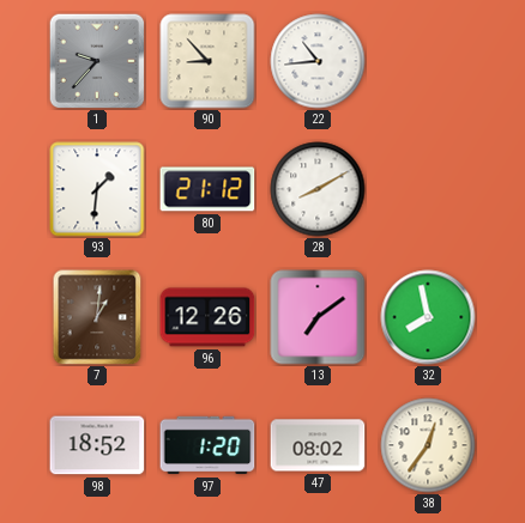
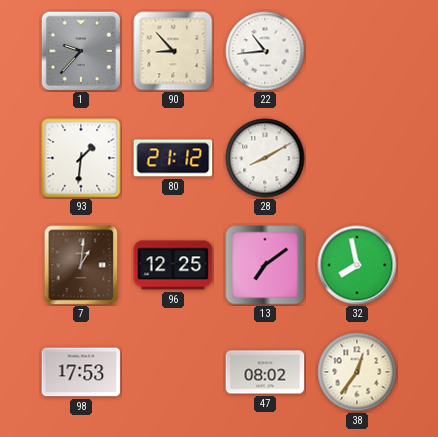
96: 12:26 -> 12:25
98: 18:52 -> 17:53
97: 1:20 -> none
